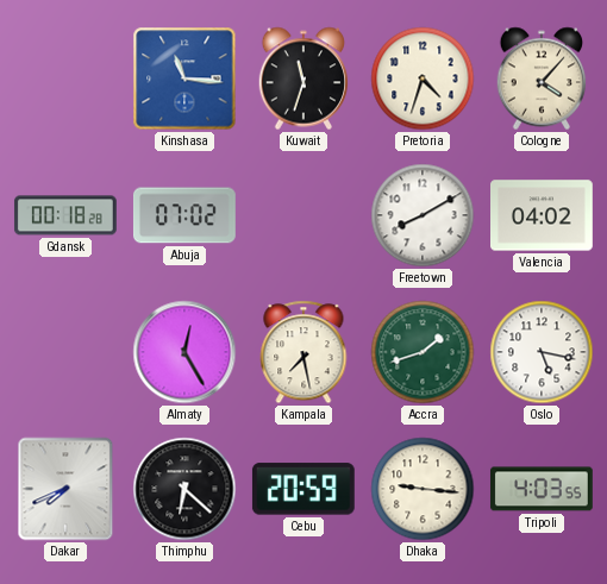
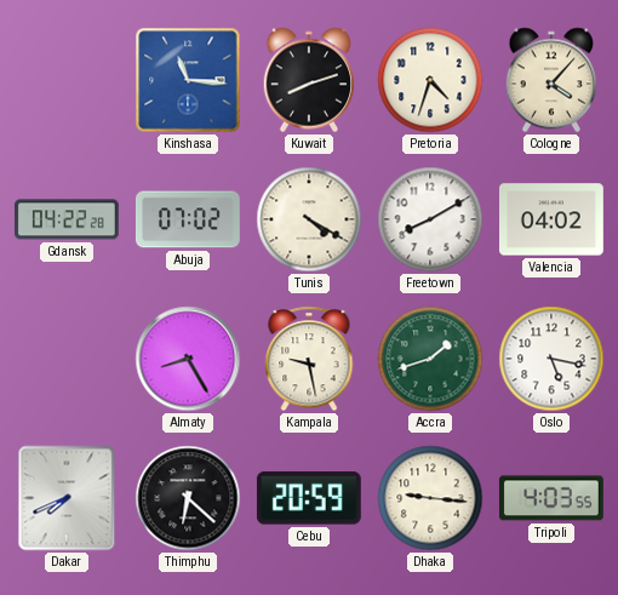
Kuwait: 11:33 -> 8:12
Gdansk: 00:18 -> 04:22
Tunis: none -> 4:20
Almaty: 12:25 -> 8:25
Kampala: 7:28 -> 9:28
